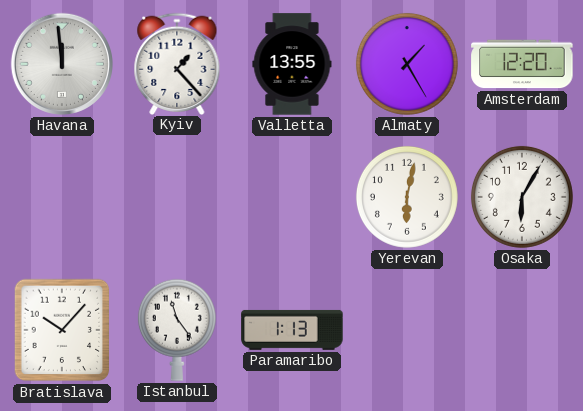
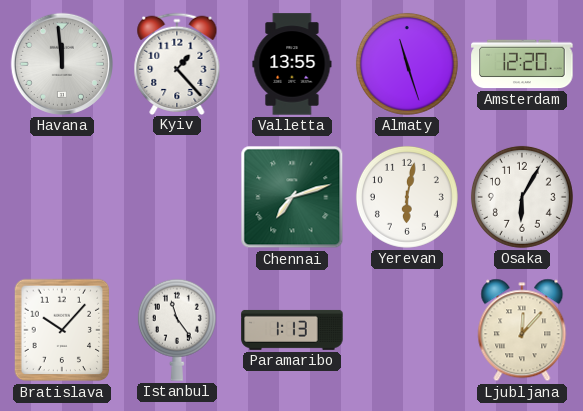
Almaty: 1:25 -> 11:27
Chennai: none -> 7:12
Ljubljana: none -> 12:07
